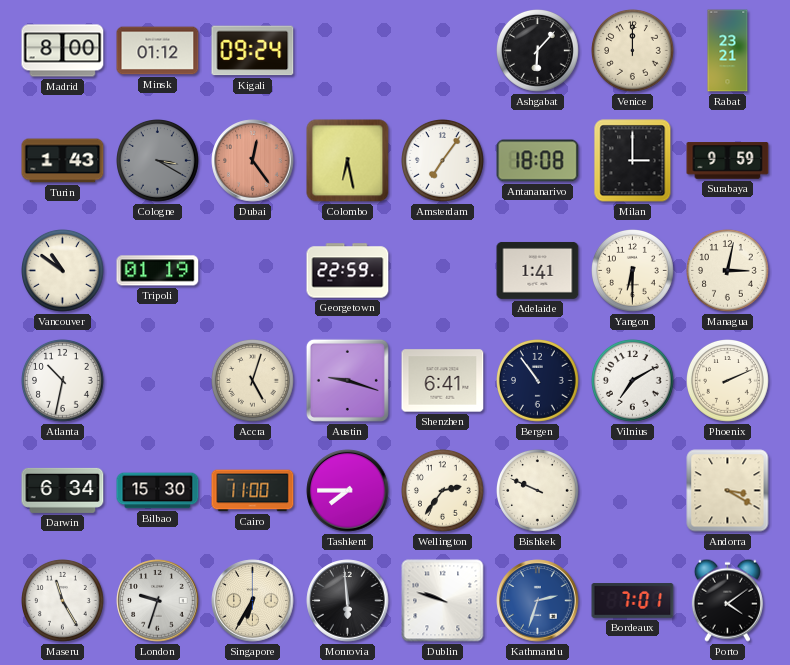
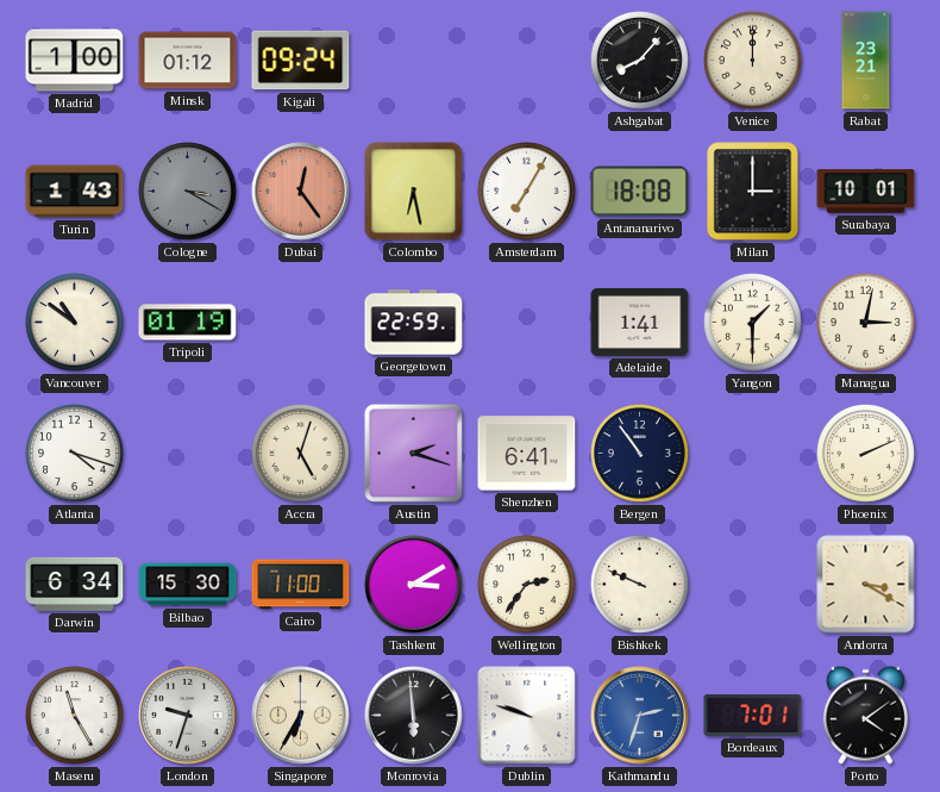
Madrid: 8:00 -> 1:00
Ashgabat: 6:07 -> 8:07
Amsterdam: 7:06 -> 7:05
Surabaya: 9:59 -> 10:01
Yangon: 6:30 -> 1:30
Atlanta: 10:32 -> 4:18
Austin: 9:18 -> 2:18
Vilnius: 7:10 -> none
Tashkent: 7:45 -> 3:10
